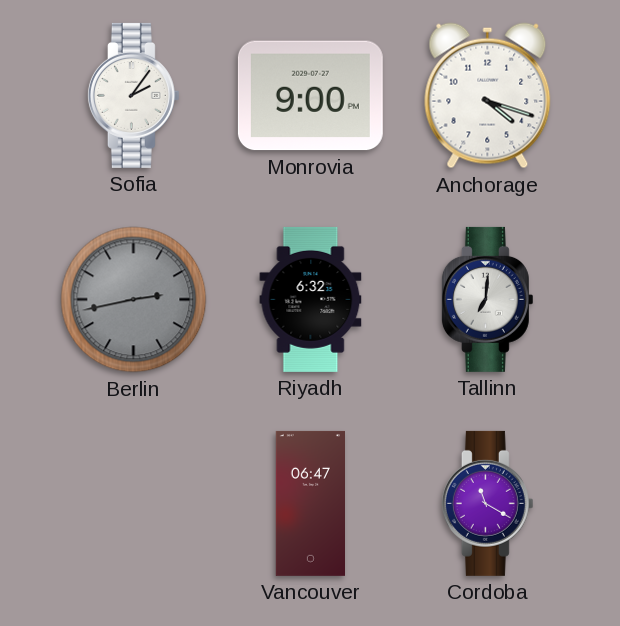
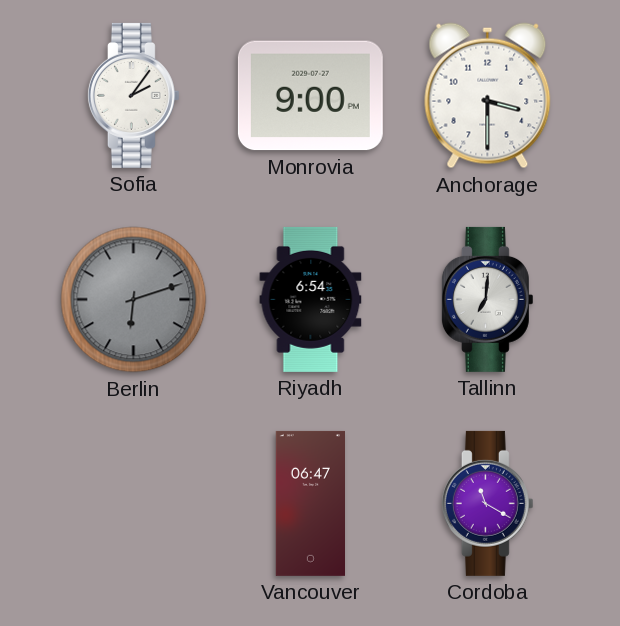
Anchorage: 4:18 -> 3:30
Berlin: 2:43 -> 6:12
Riyadh: 6:32 -> 6:54
